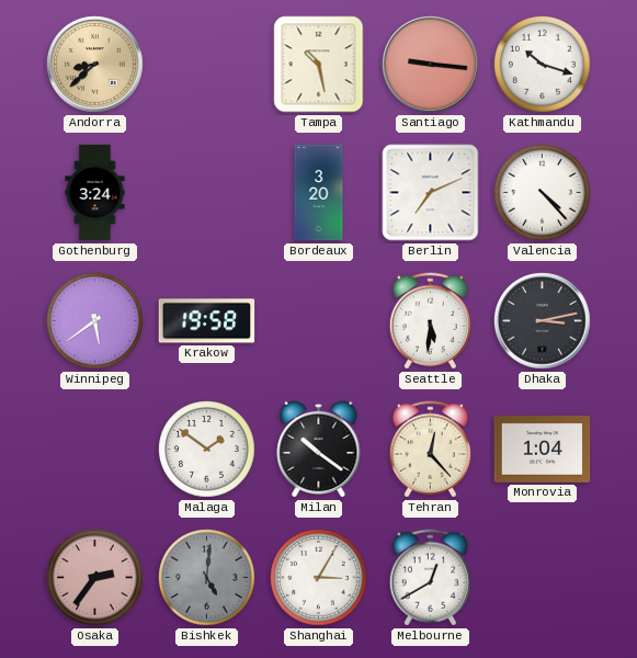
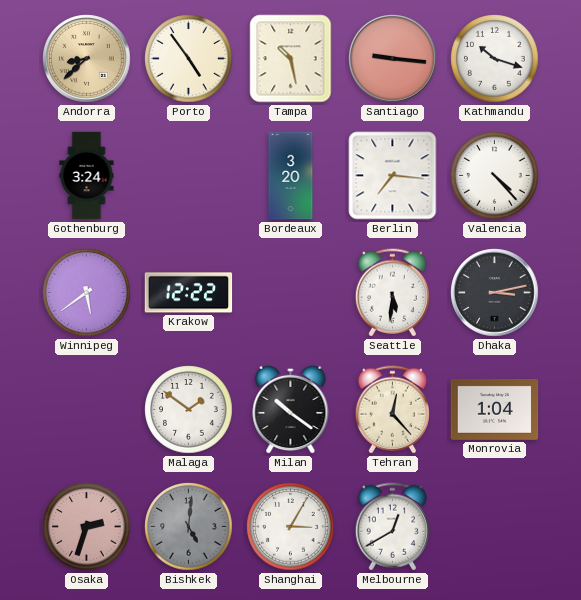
Porto: none -> 4:54
Berlin: 7:11 -> 7:16
Krakow: 19:58 -> 12:22
Osaka: 2:36 -> 2:33
